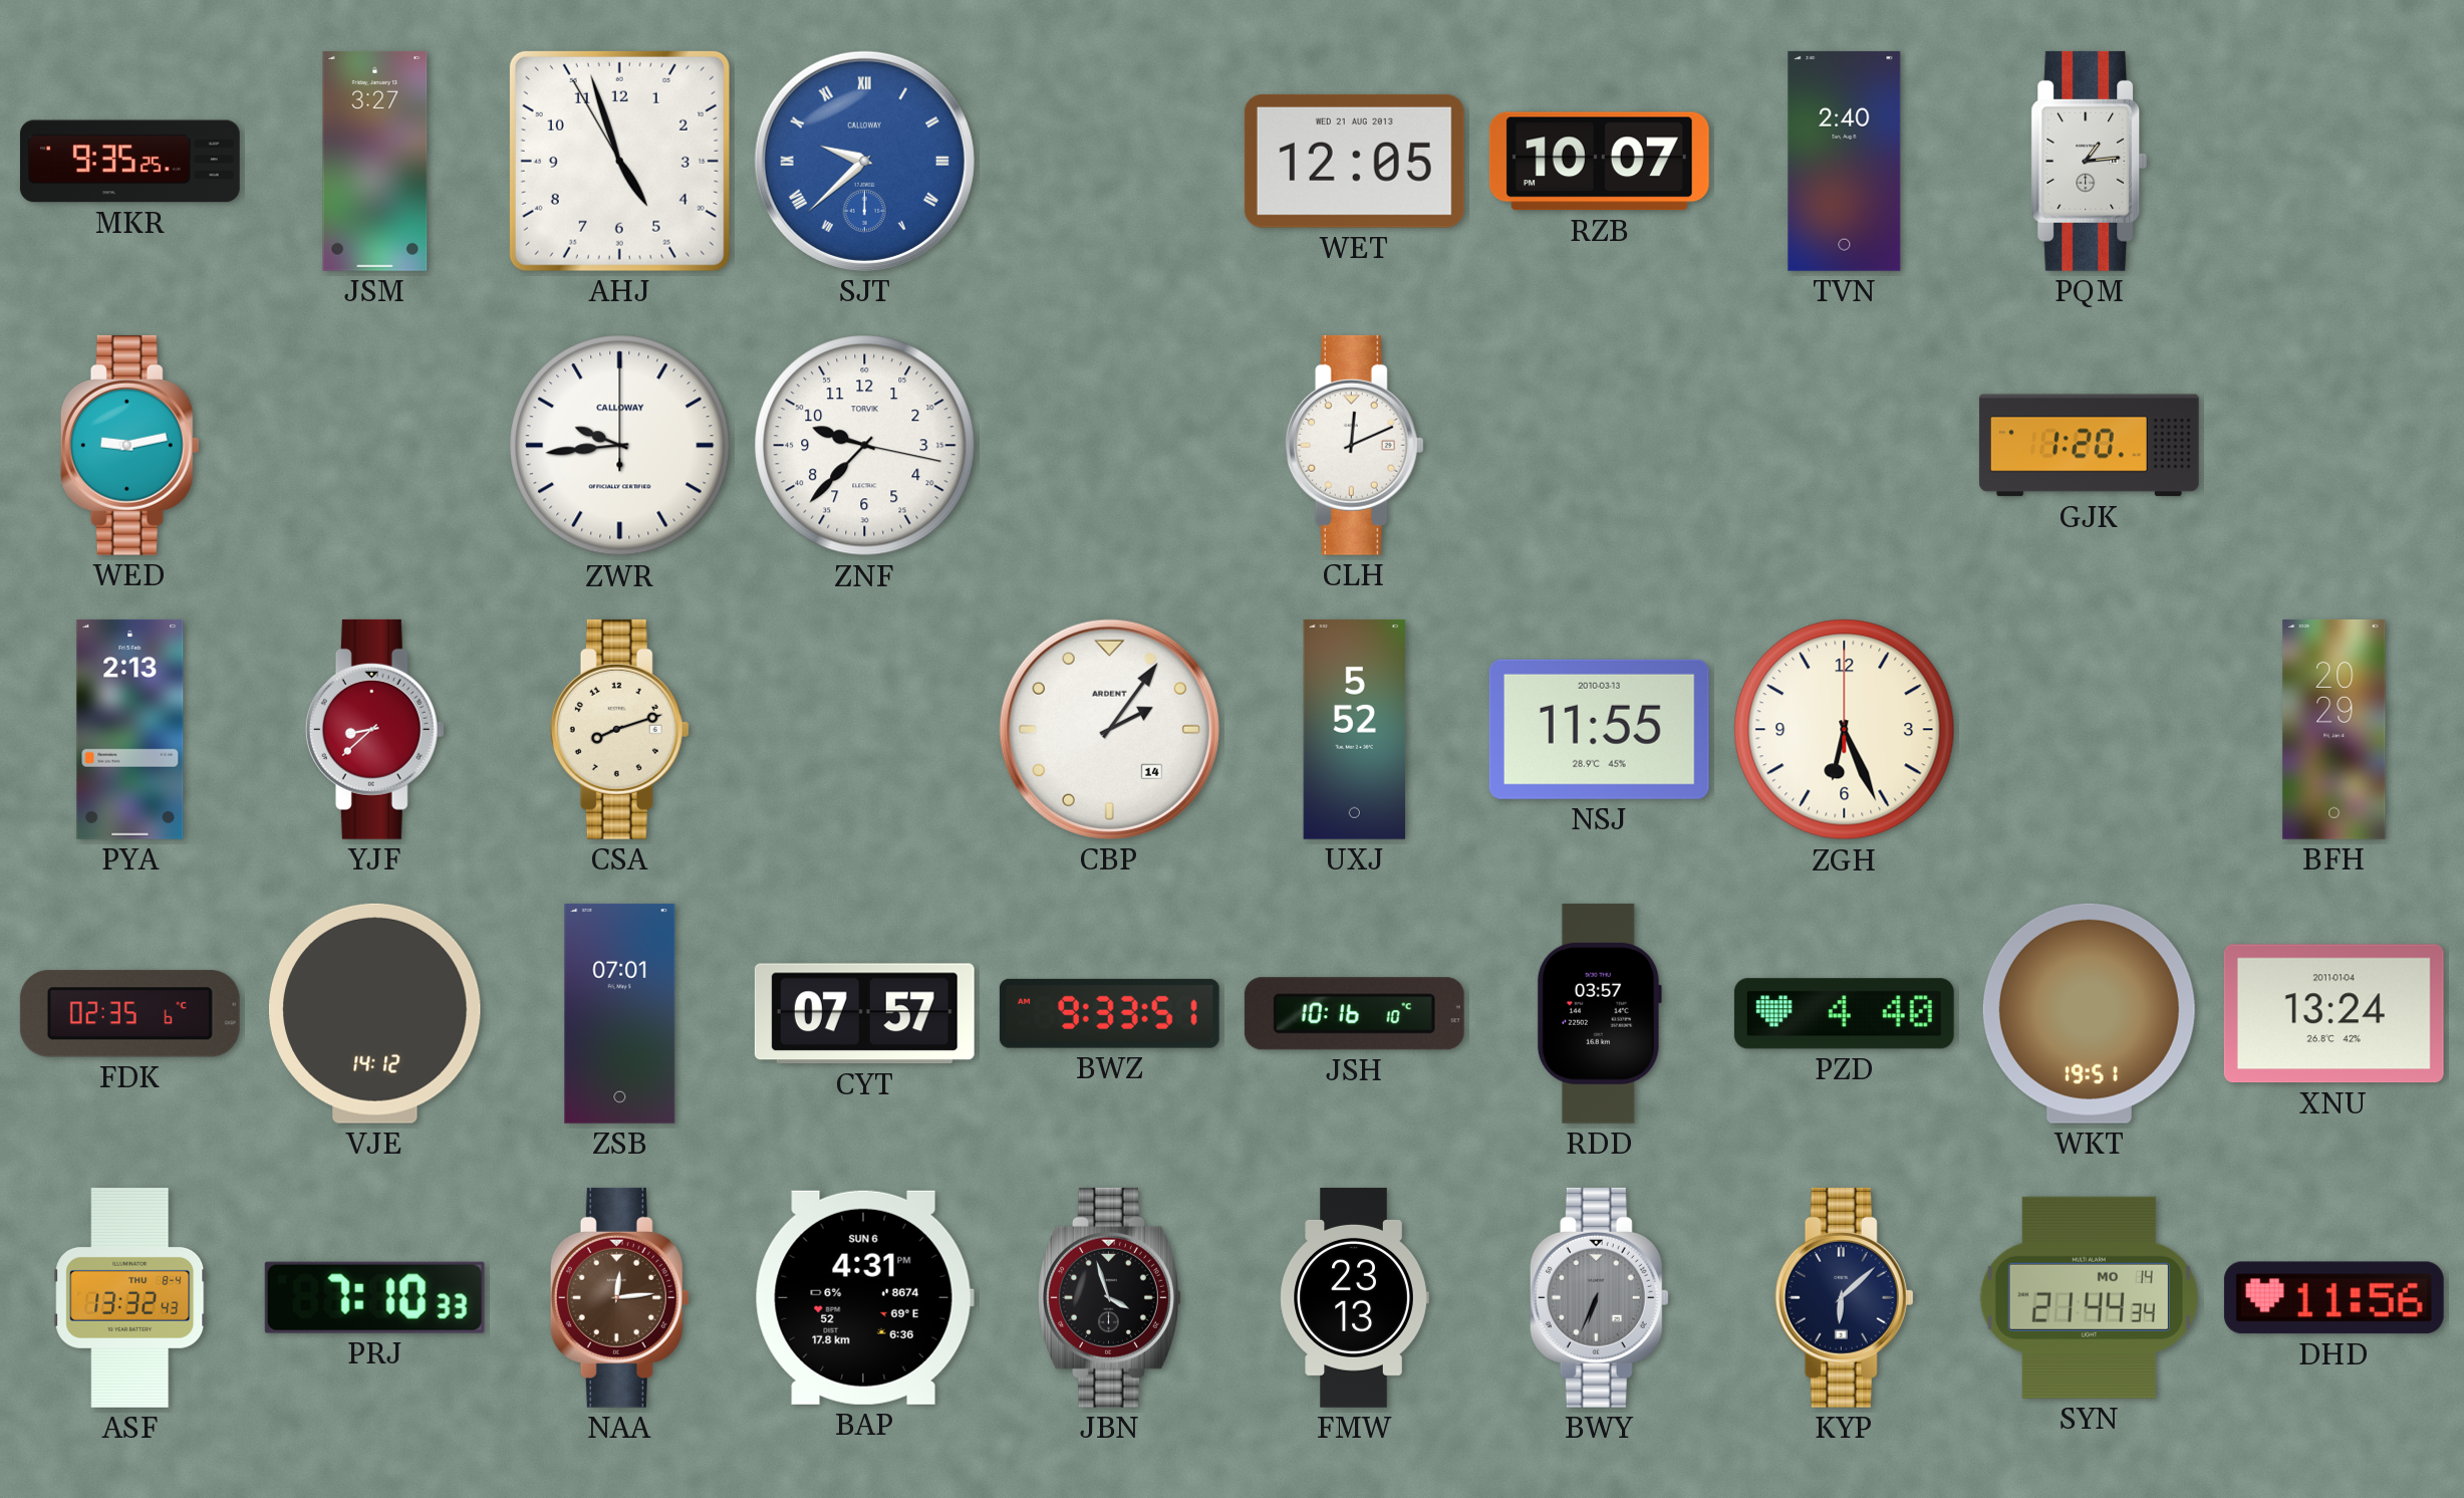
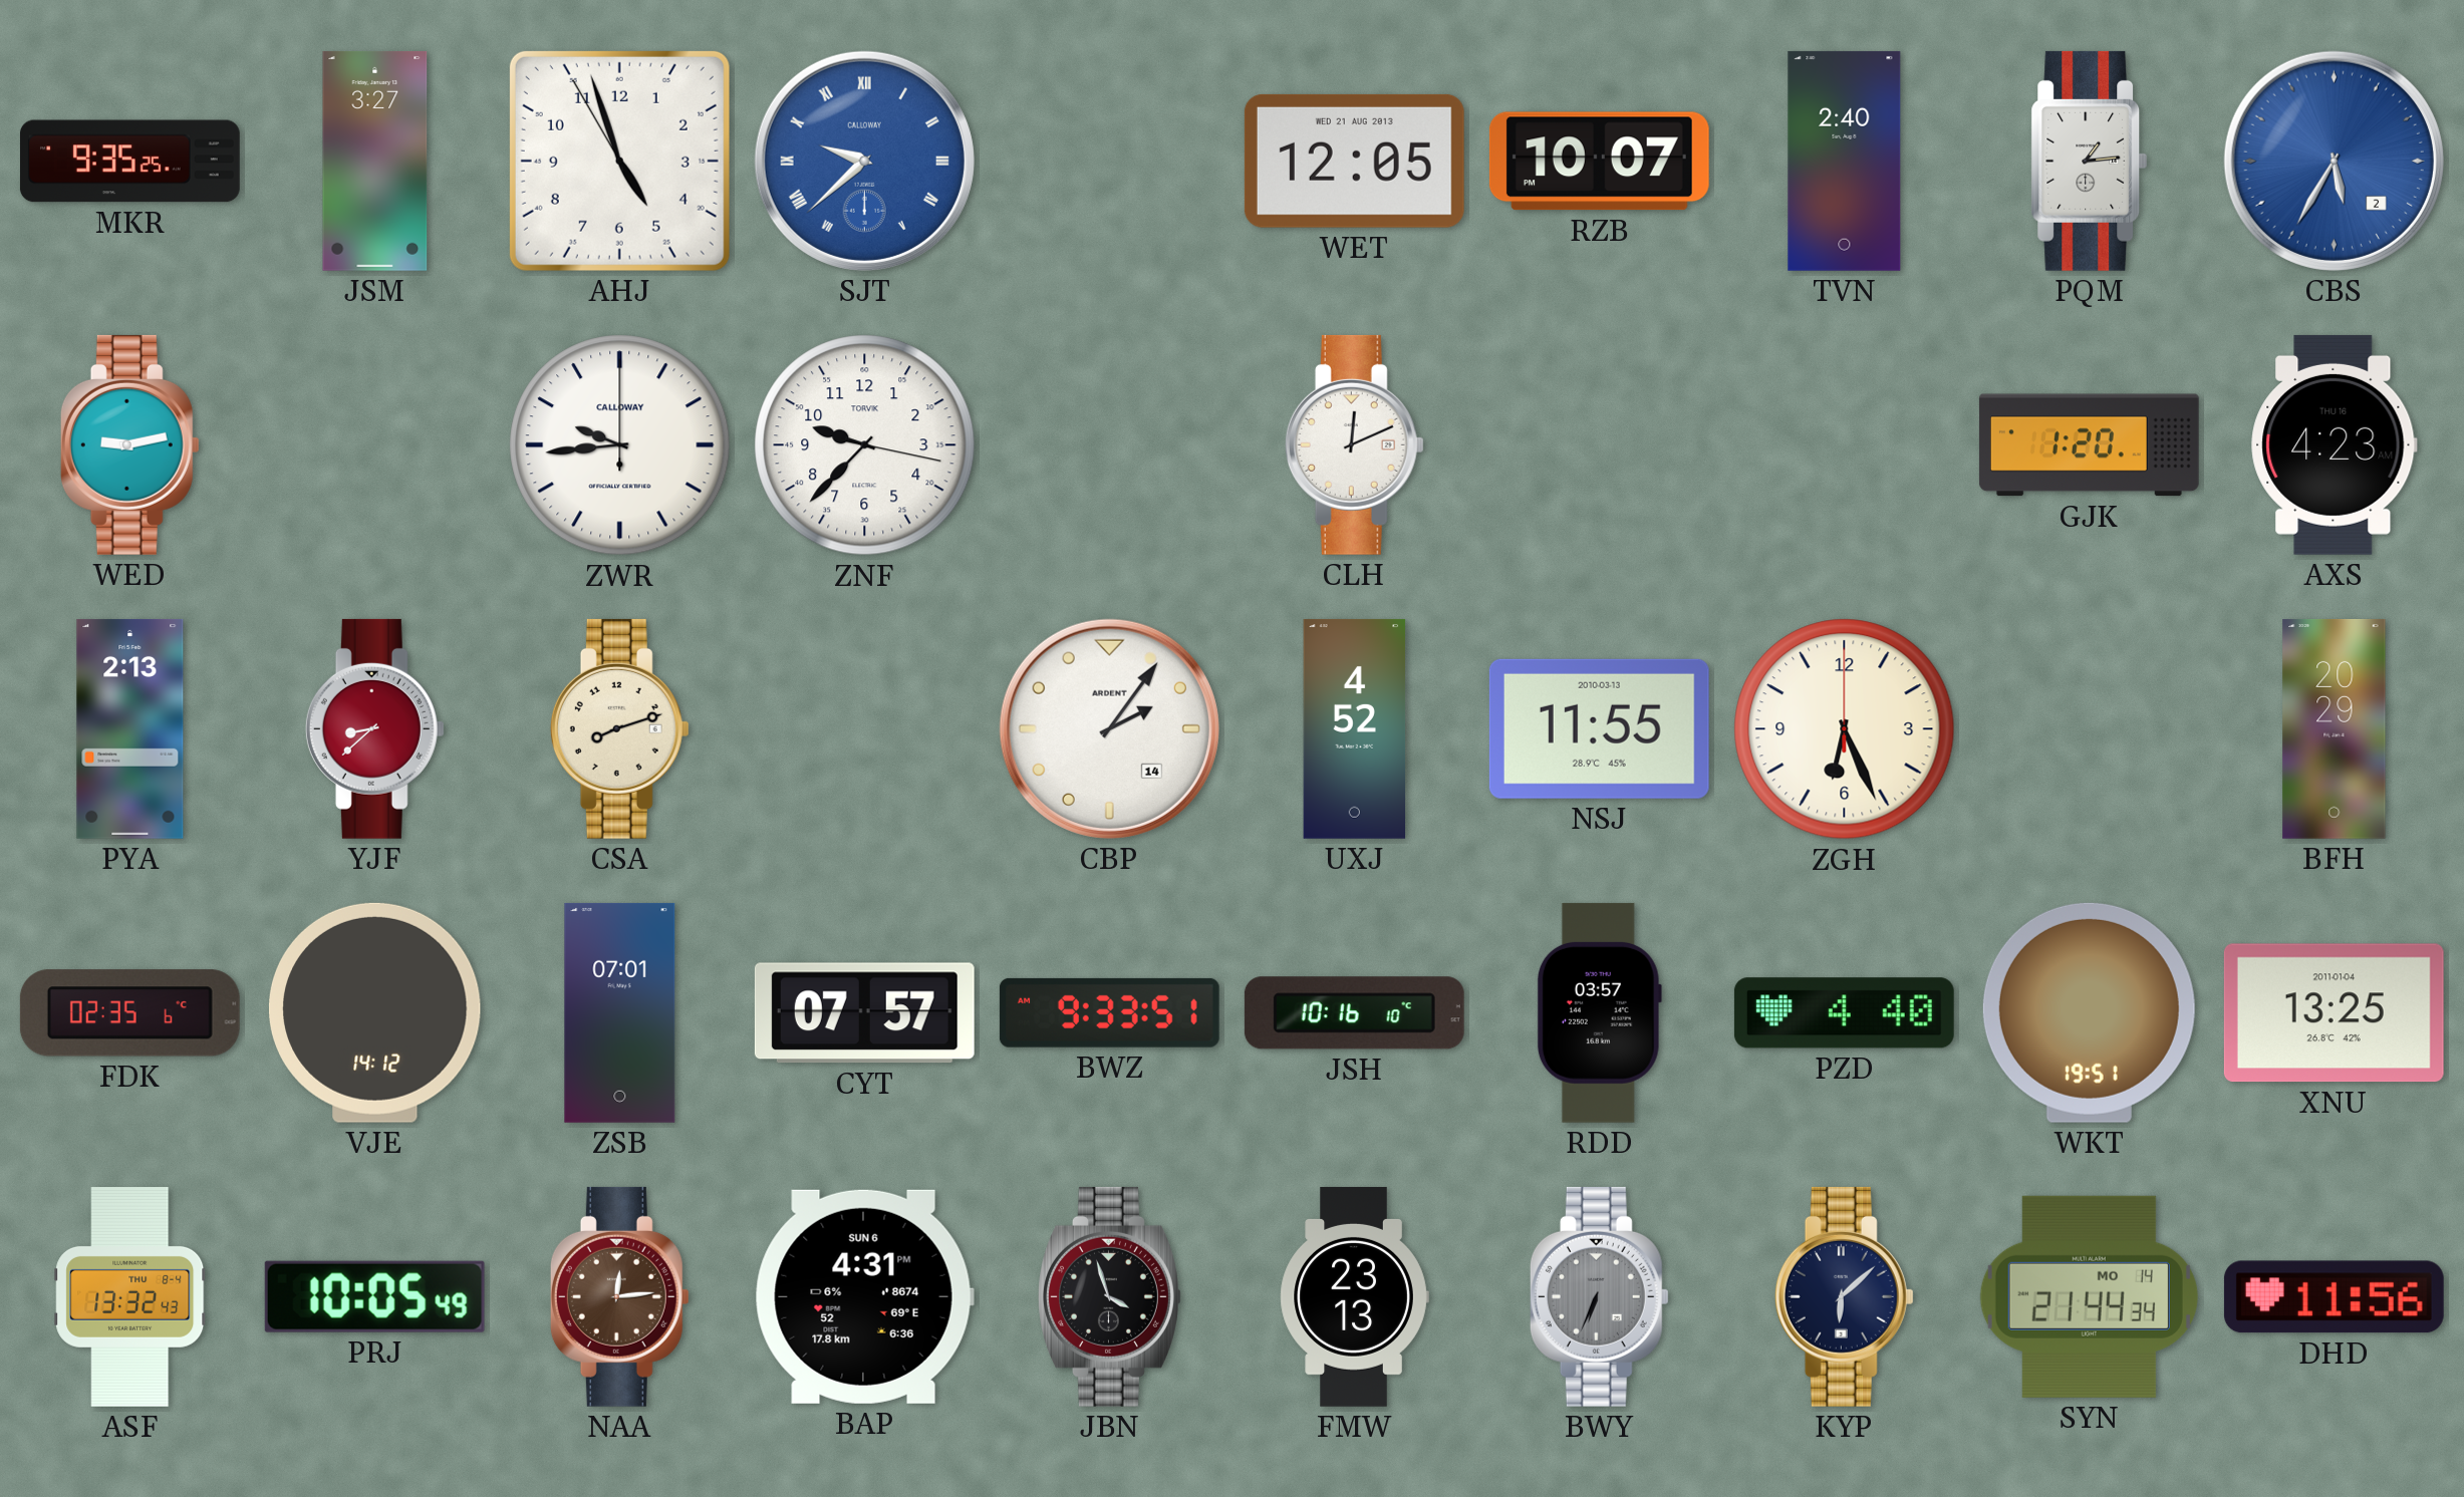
CBS: none -> 5:35
AXS: none -> 4:23
UXJ: 5:52 -> 4:52
XNU: 13:24 -> 13:25
PRJ: 7:10 -> 10:05
